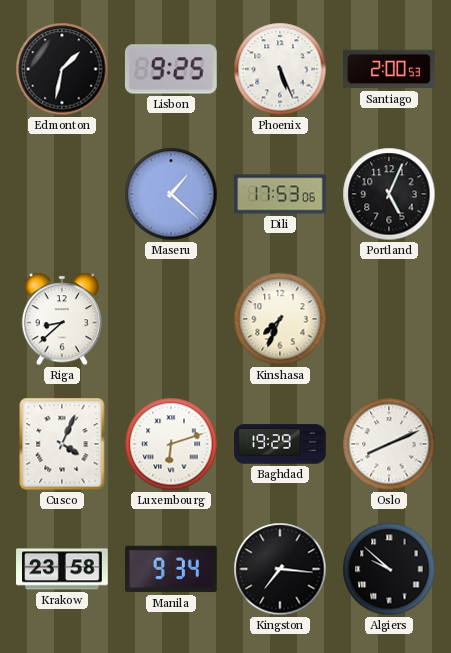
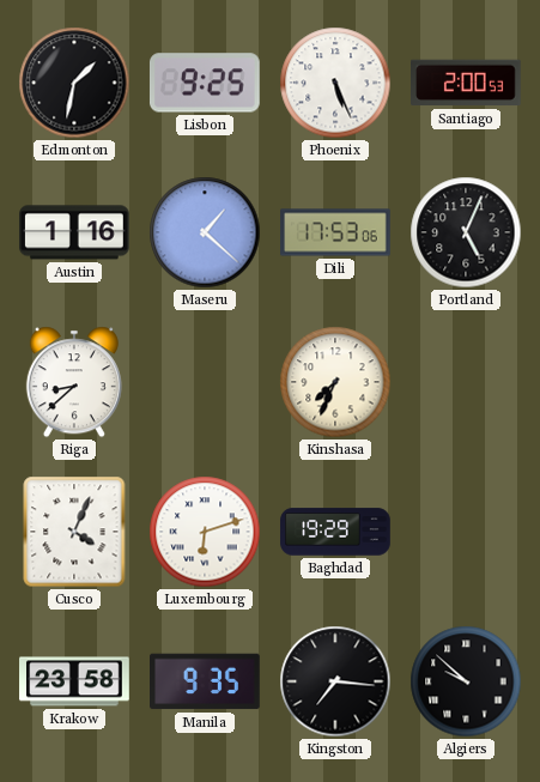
Austin: none -> 1:16
Oslo: 8:11 -> none
Manila: 9:34 -> 9:35
